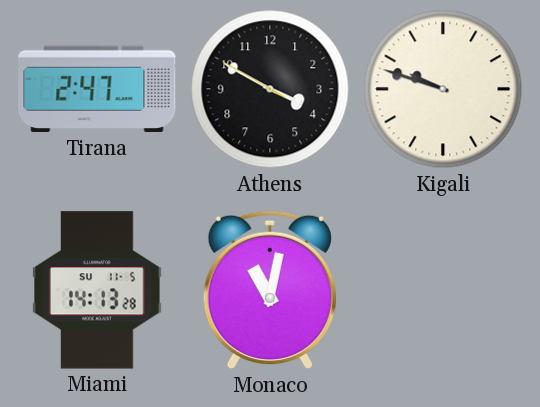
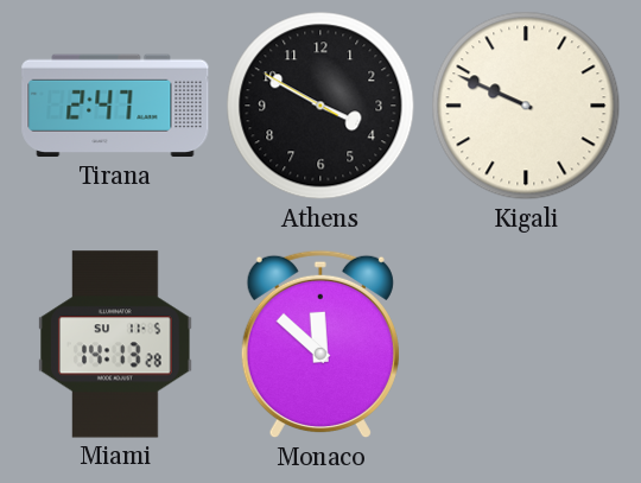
Kigali: 9:48 -> 9:49
Monaco: 11:02 -> 11:52
